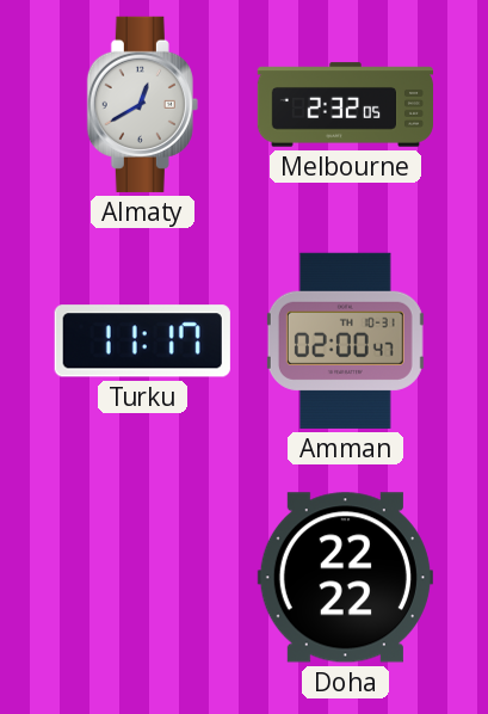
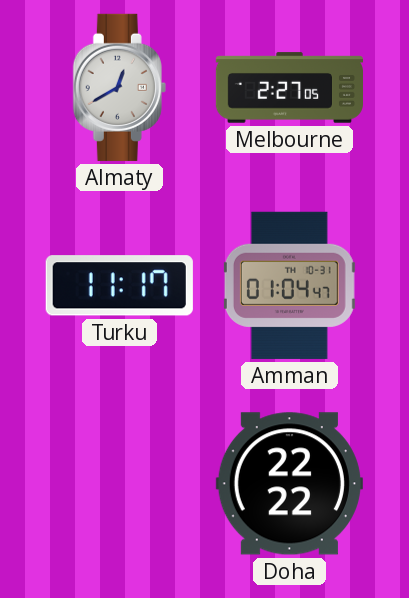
Melbourne: 2:32 -> 2:27
Amman: 02:00 -> 01:04
